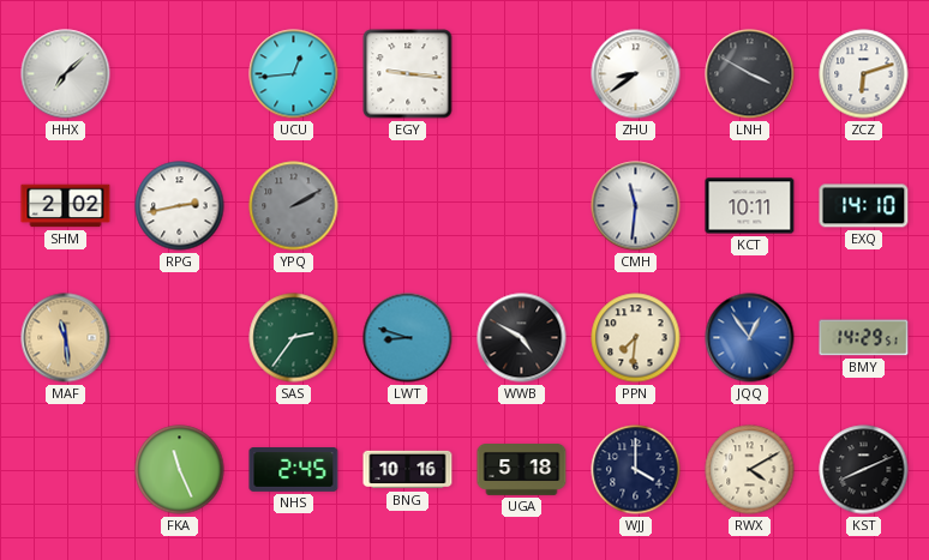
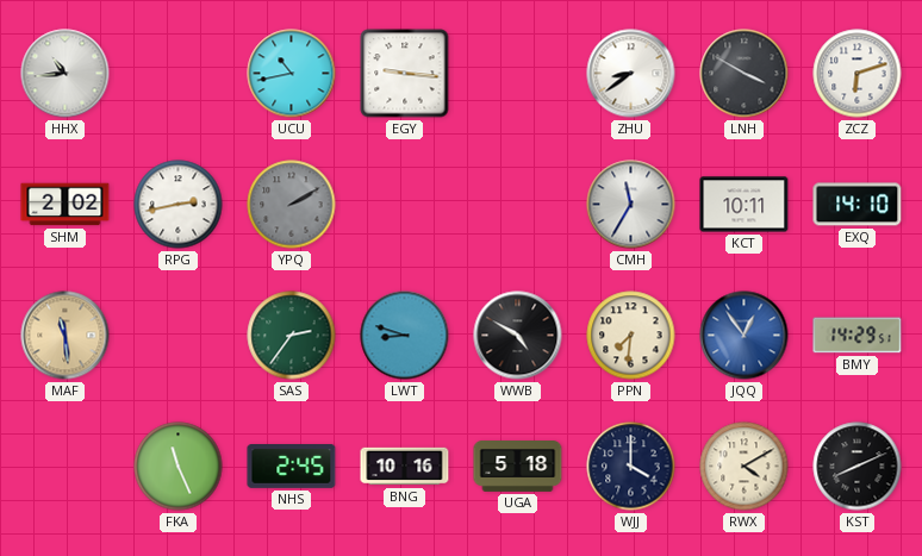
HHX: 7:08 -> 10:44
UCU: 12:44 -> 10:43
CMH: 11:31 -> 11:35
